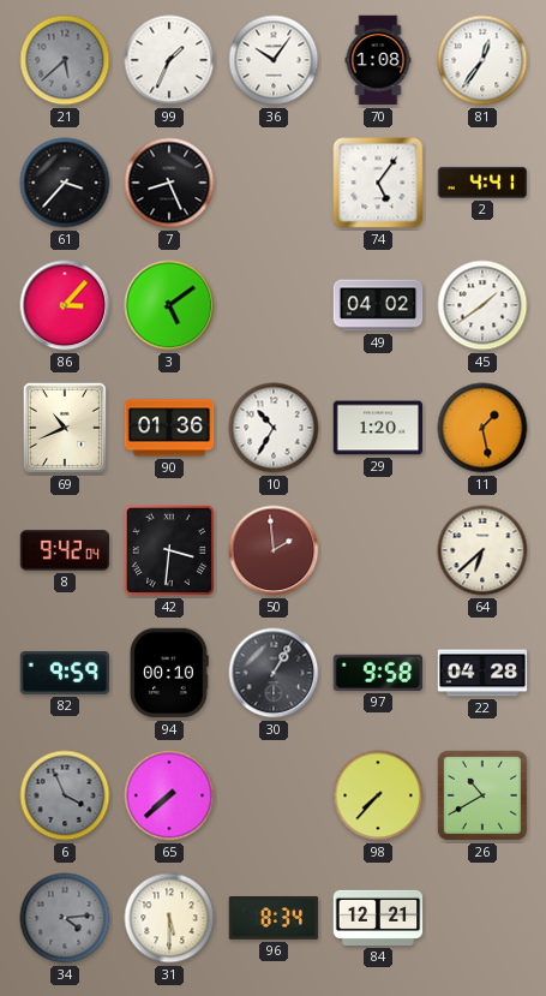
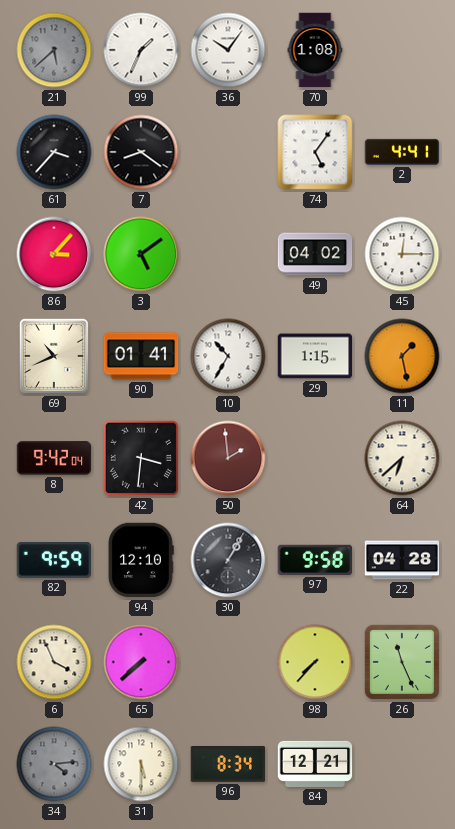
81: 12:36 -> none
7: 8:26 -> 8:21
45: 1:39 -> 12:15
90: 01:36 -> 01:41
29: 1:20 -> 1:15
94: 00:10 -> 12:10
6 dial: grey -> cream
26: 10:40 -> 11:26
